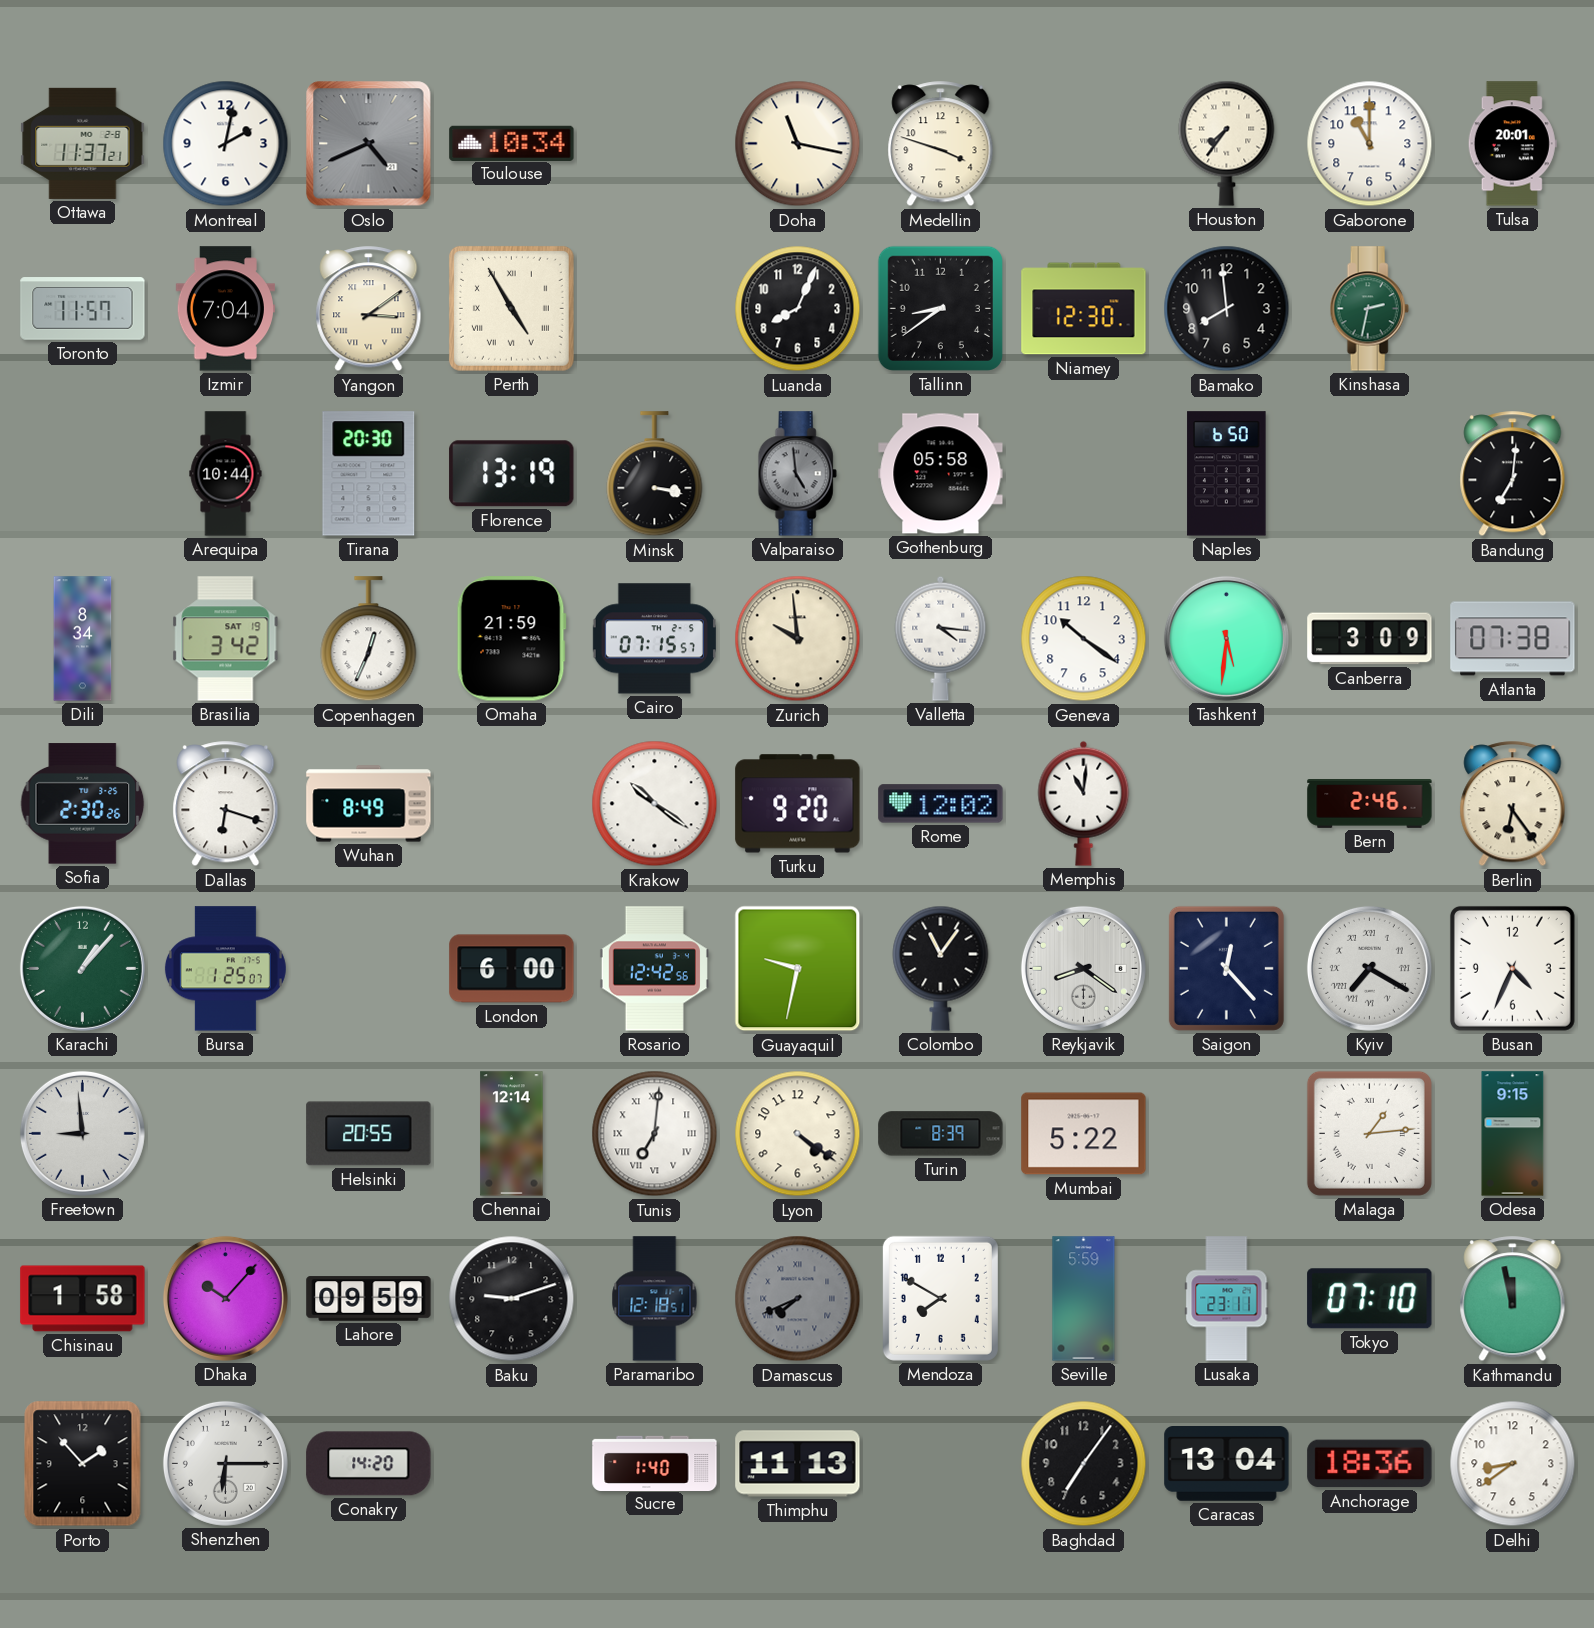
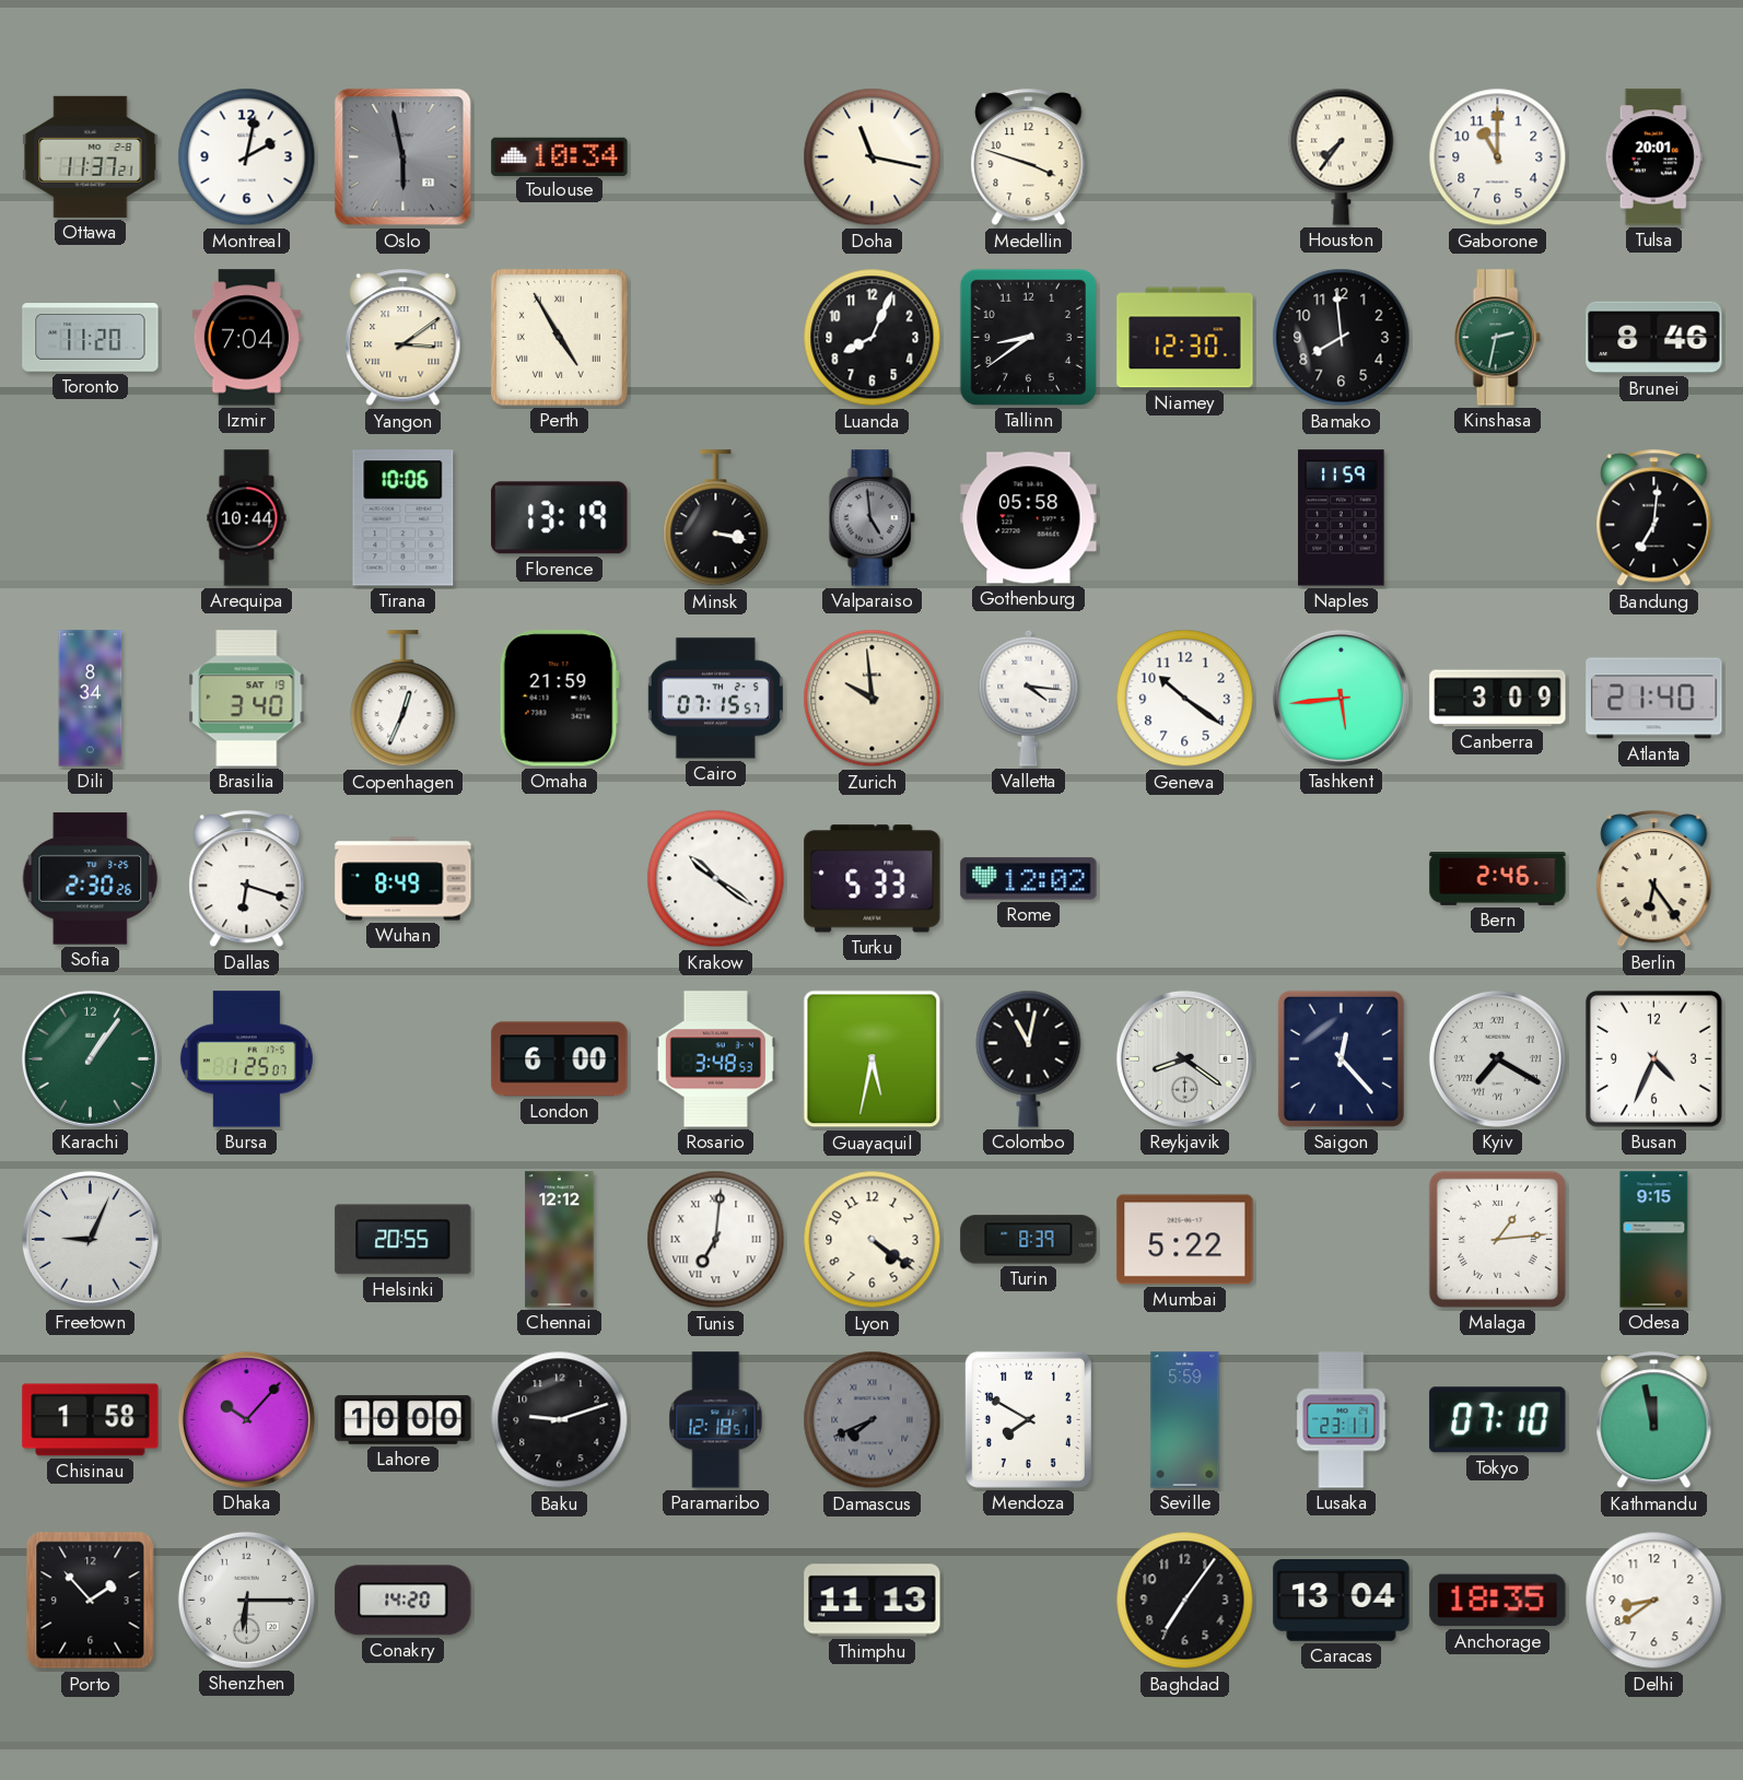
Oslo: 4:41 -> 5:58
Toronto: 11:57 -> 11:20
Brunei: none -> 8:46
Tirana: 20:30 -> 10:06
Naples: 6:50 -> 11:59
Brasilia: 3:42 -> 3:40
Tashkent: 5:31 -> 5:44
Atlanta: 07:38 -> 21:40
Turku: 9:20 -> 5:33
Memphis: 11:01 -> none
Karachi: 1:07 -> 1:06
Rosario: 12:42 -> 3:48
Guayaquil: 9:32 -> 5:32
Colombo: 11:06 -> 11:02
Freetown: 8:59 -> 9:04
Chennai: 12:14 -> 12:12
Lahore: 09:59 -> 10:00
Sucre: 1:40 -> none
Anchorage: 18:36 -> 18:35
